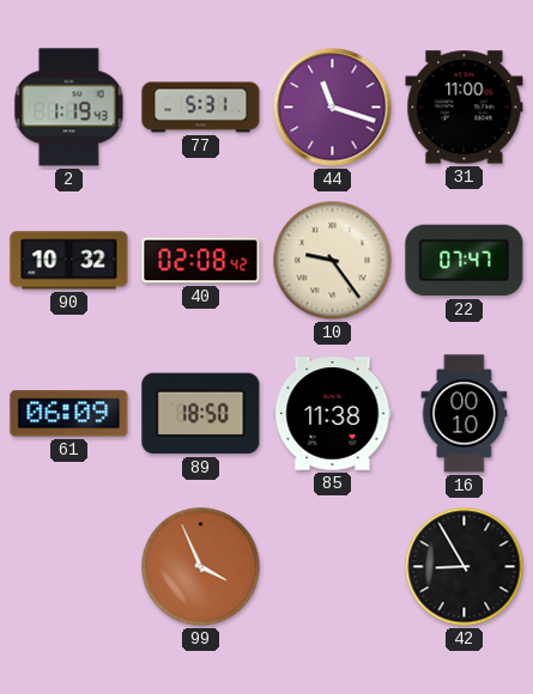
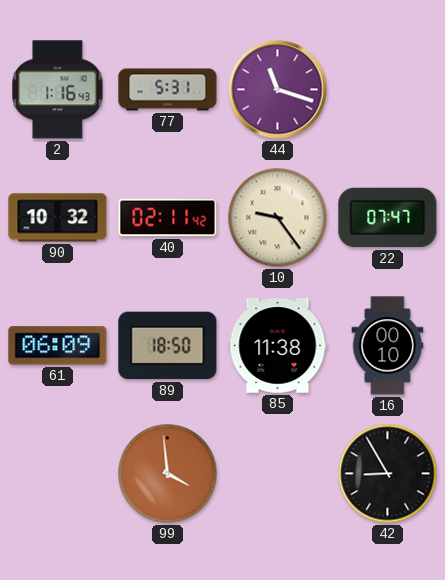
2: 1:19 -> 1:16
31: 11:00 -> none
40: 02:08 -> 02:11
99: 3:56 -> 3:59
